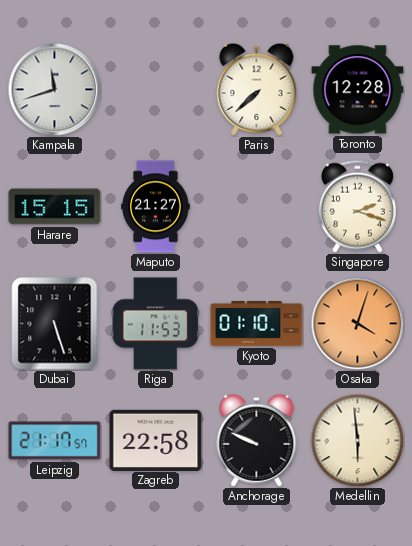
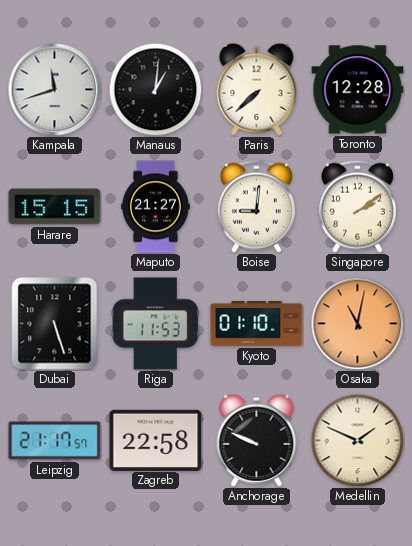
Manaus: none -> 1:01
Boise: none -> 9:01
Singapore: 2:18 -> 2:09
Osaka: 4:03 -> 11:02
Medellin: 5:59 -> 1:49
